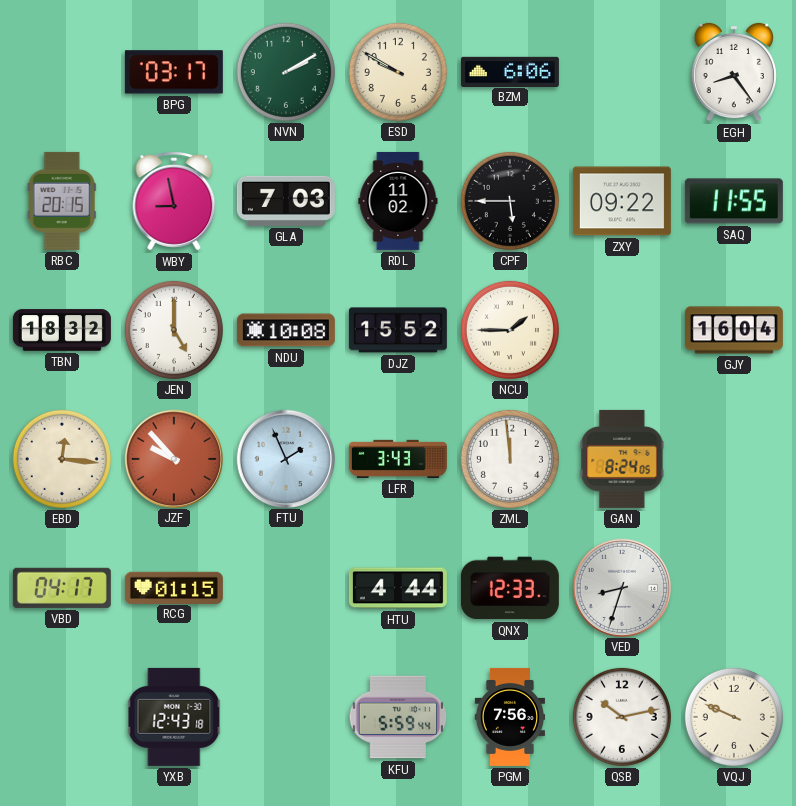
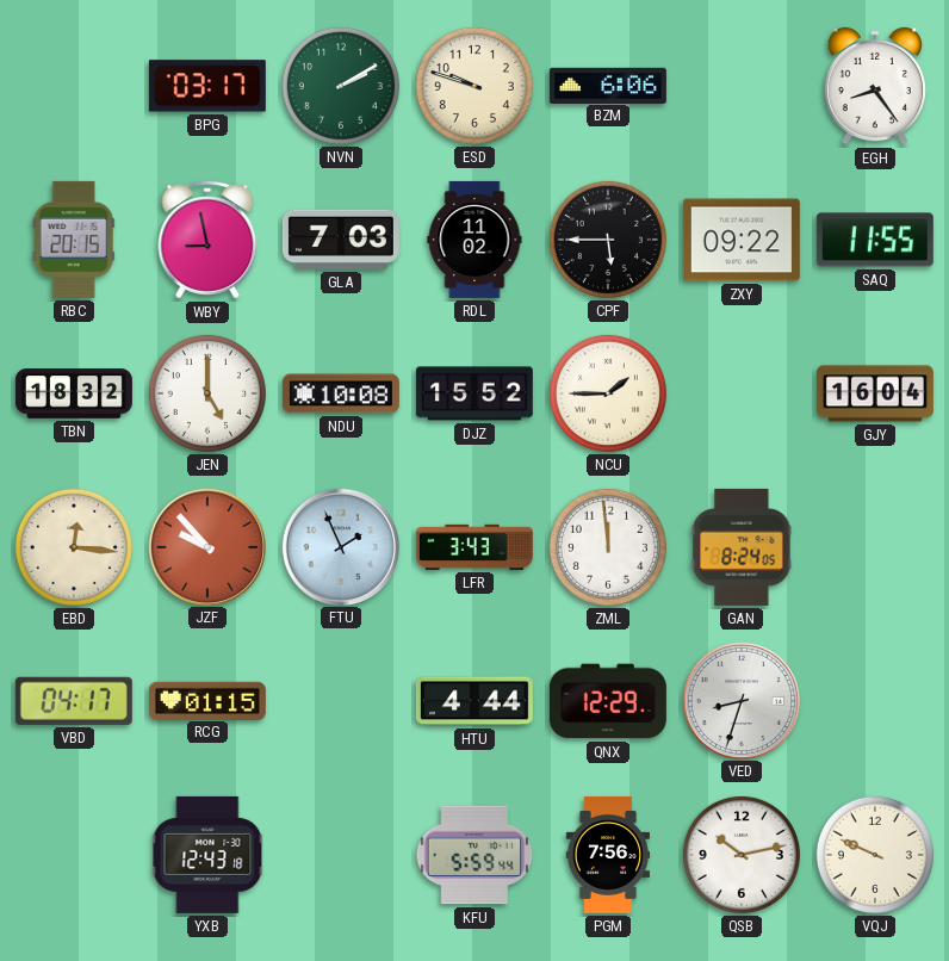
ESD: 9:50 -> 9:48
QNX: 12:33 -> 12:29
